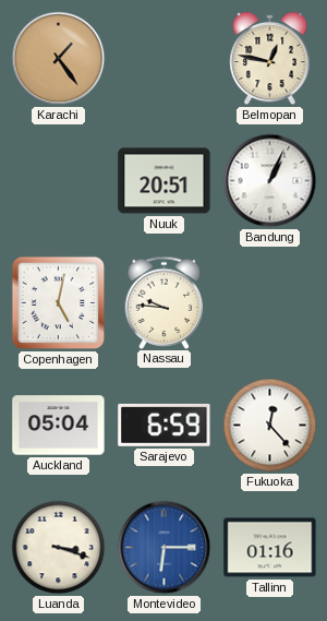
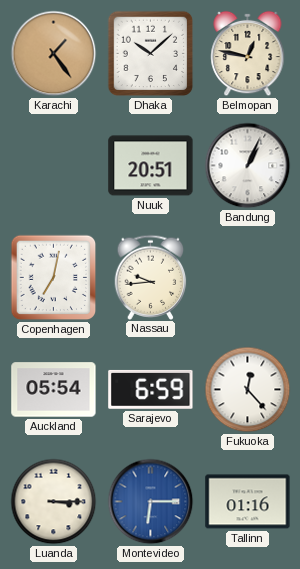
Dhaka: none -> 10:08
Copenhagen: 5:02 -> 7:02
Nassau: 9:46 -> 9:44
Auckland: 05:04 -> 05:54
Luanda: 3:18 -> 3:15
